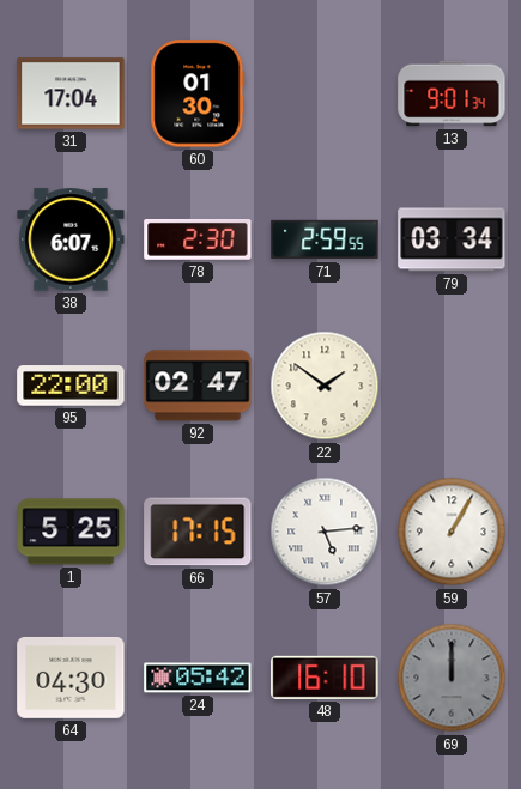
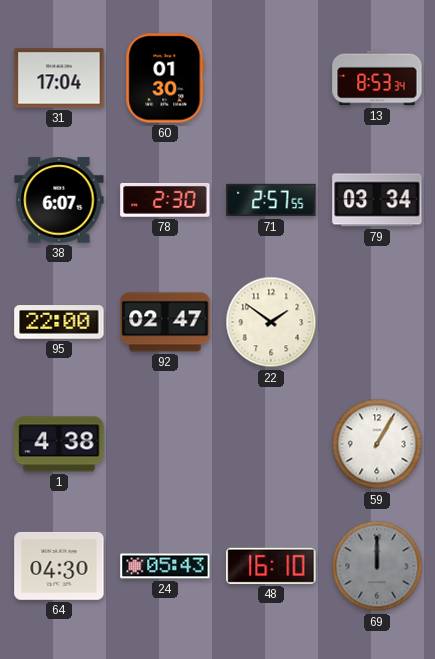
13: 9:01 -> 8:53
71: 2:59 -> 2:57
1: 5:25 -> 4:38
66: 17:15 -> none
57: 5:14 -> none
24: 05:42 -> 05:43
